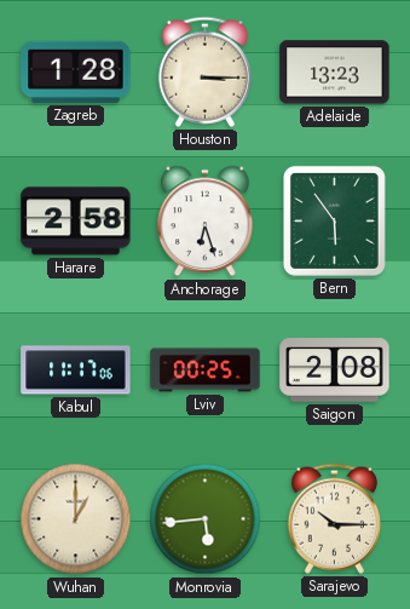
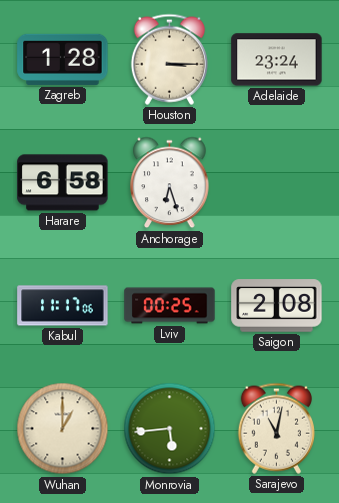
Adelaide: 13:23 -> 23:24
Harare: 2:58 -> 6:58
Bern: 5:54 -> none
Sarajevo: 10:15 -> 11:02
